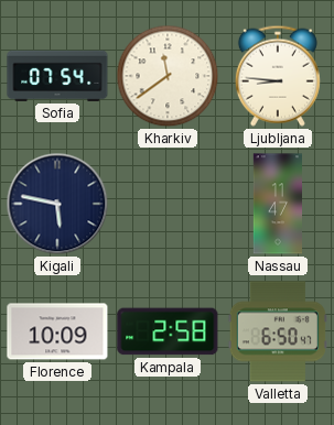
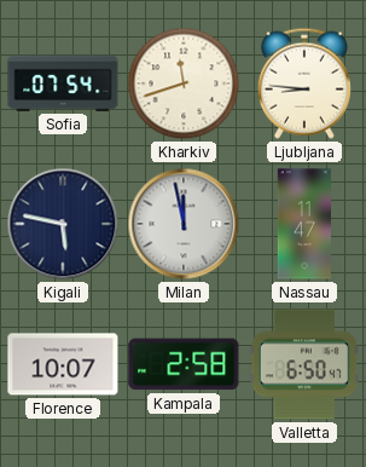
Kharkiv: 11:39 -> 11:42
Milan: none -> 11:58
Florence: 10:09 -> 10:07
